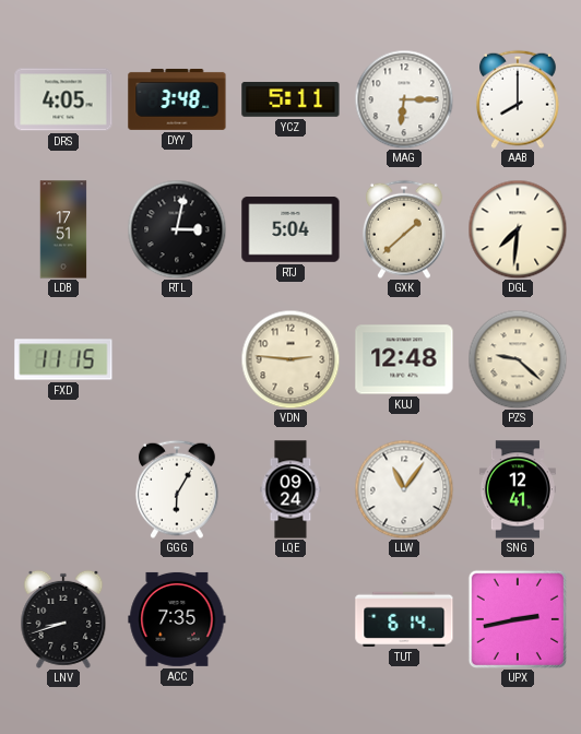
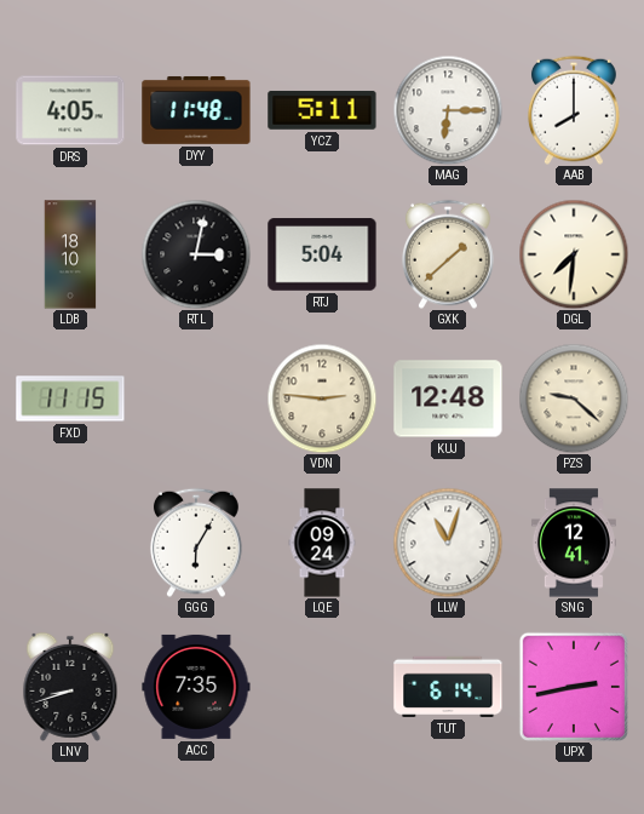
DYY: 3:48 -> 11:48
LDB: 17:51 -> 18:10
LLW: 11:06 -> 11:03
